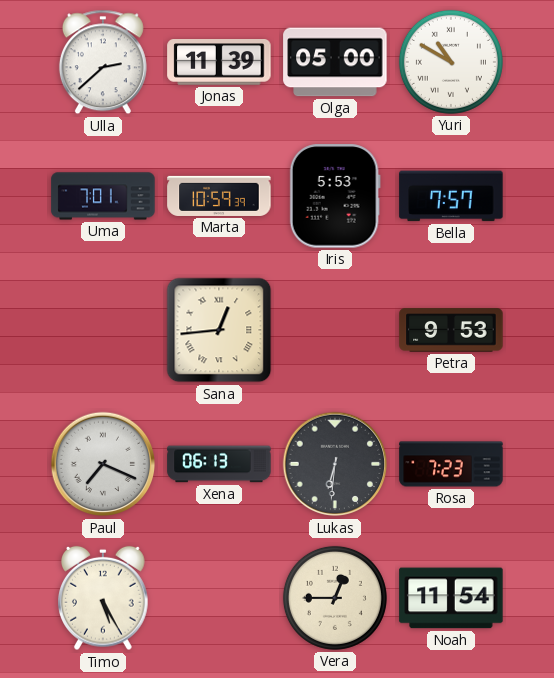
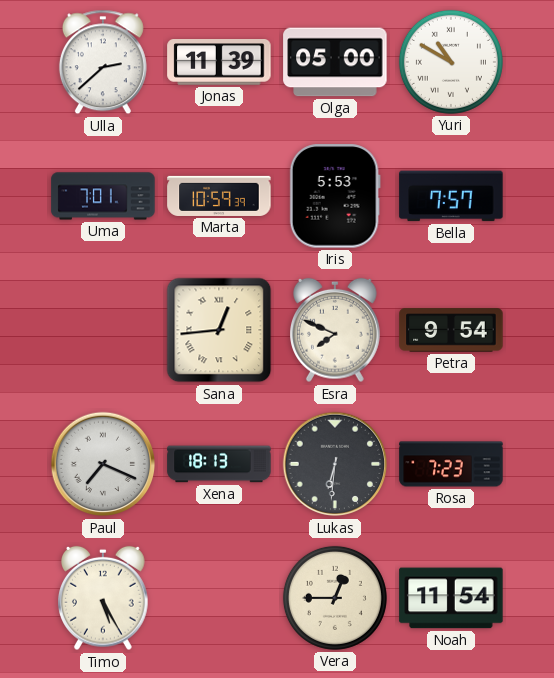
Esra: none -> 7:49
Petra: 9:53 -> 9:54
Xena: 06:13 -> 18:13
